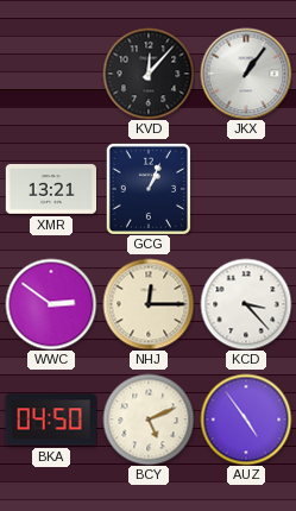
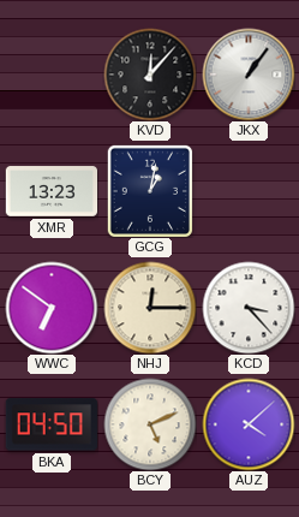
XMR: 13:21 -> 13:23
GCG: 1:04 -> 1:02
WWC: 2:51 -> 6:51
AUZ: 4:54 -> 4:08
